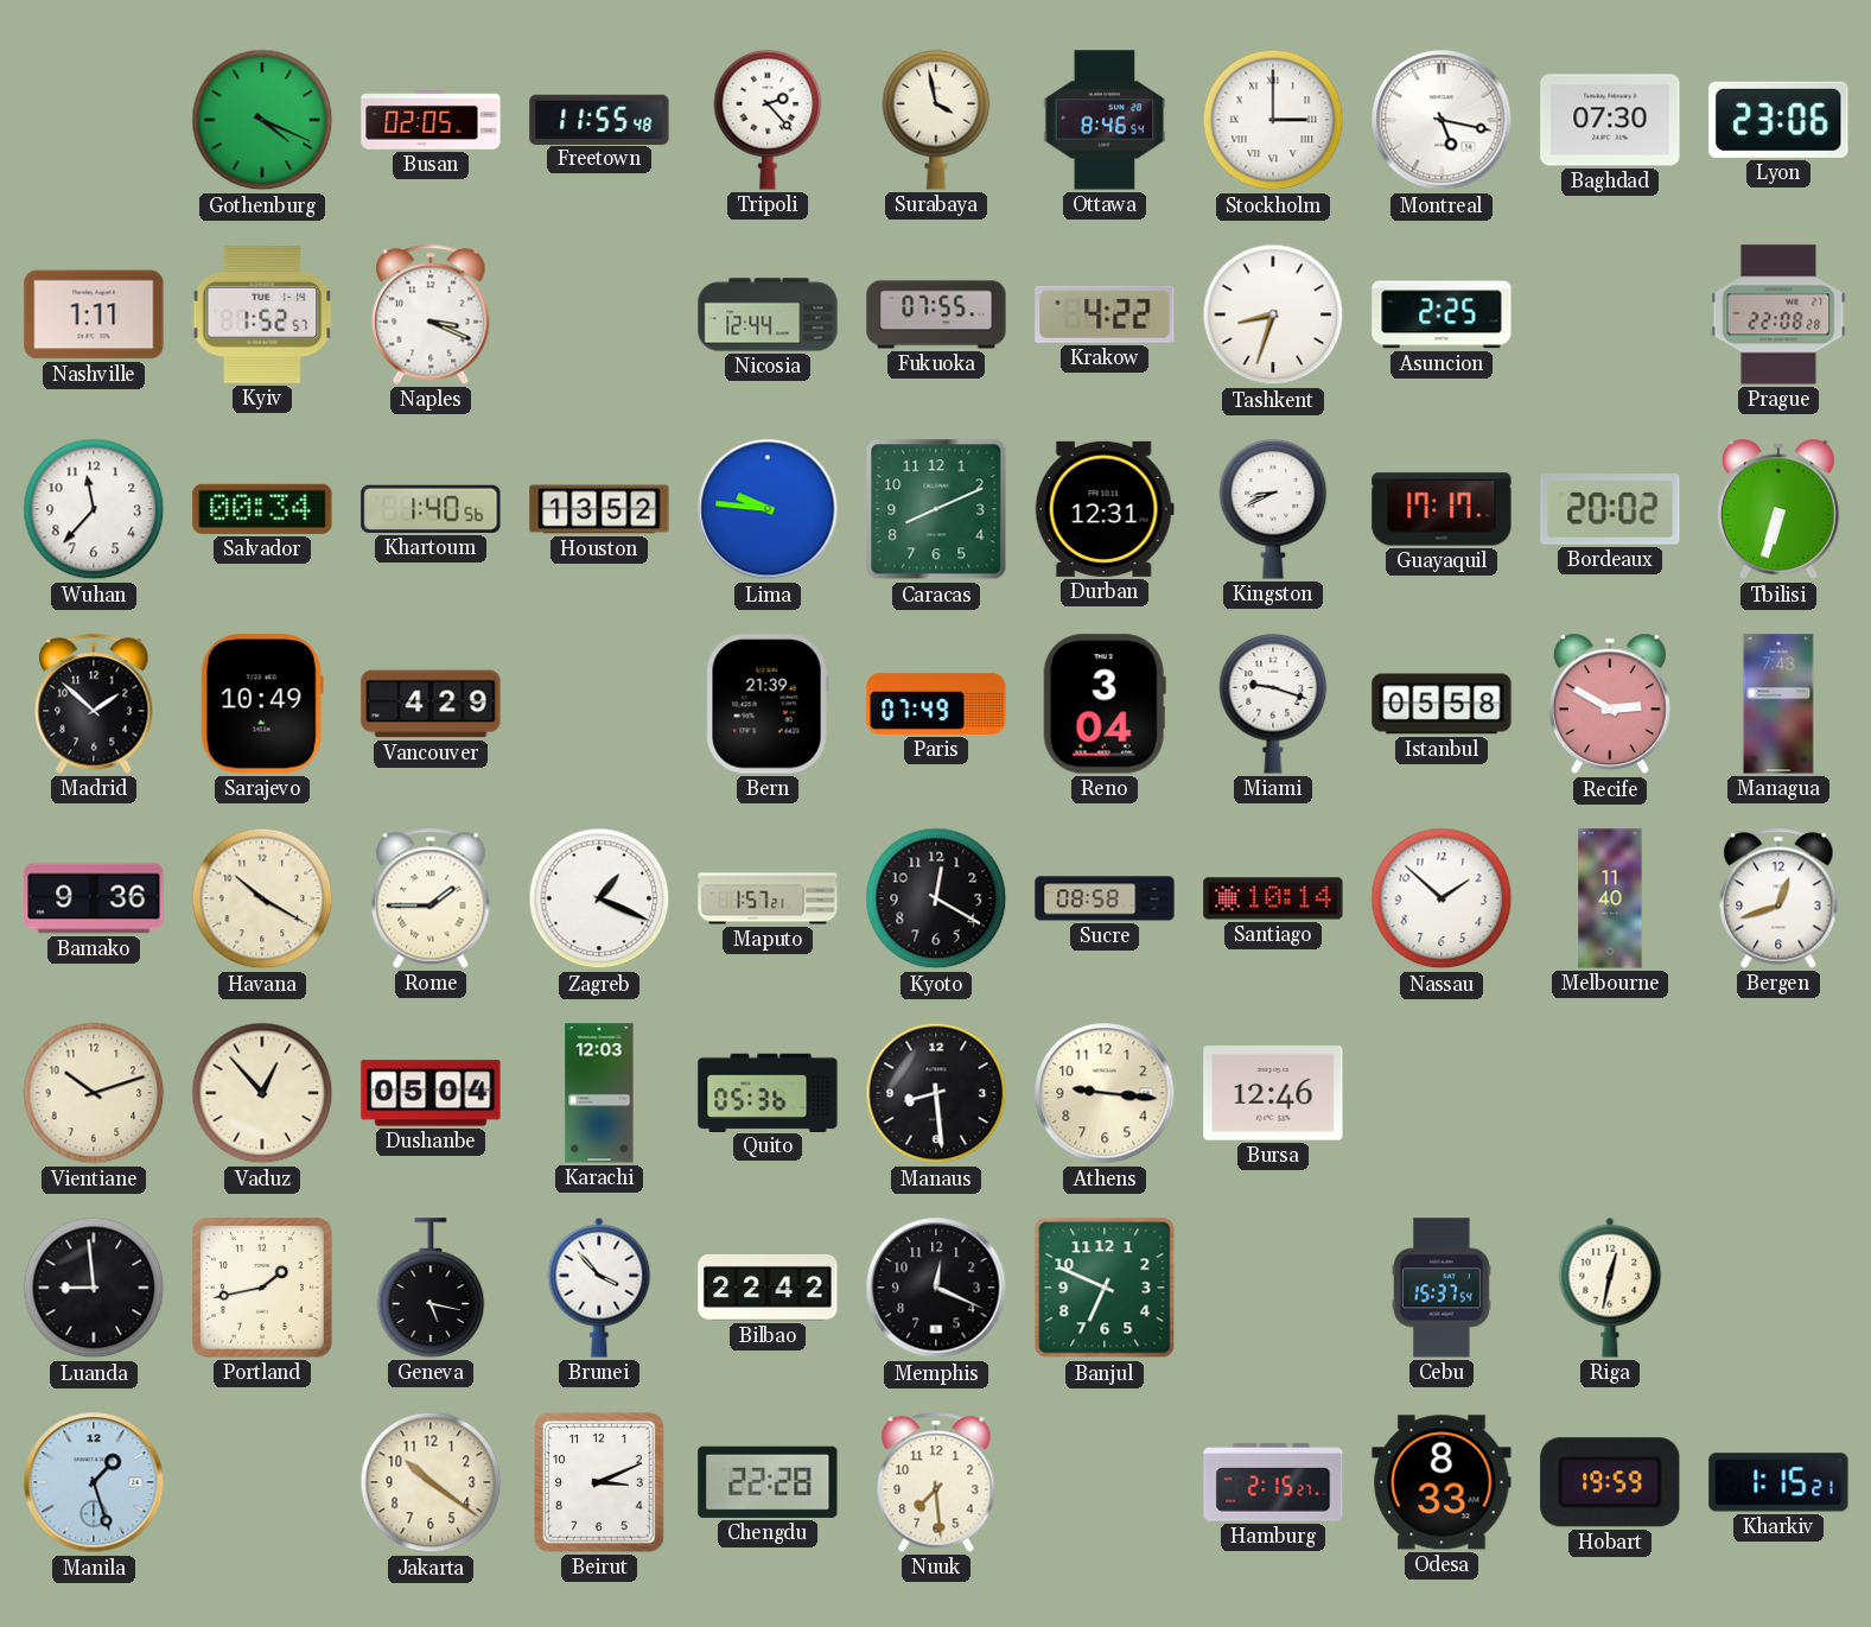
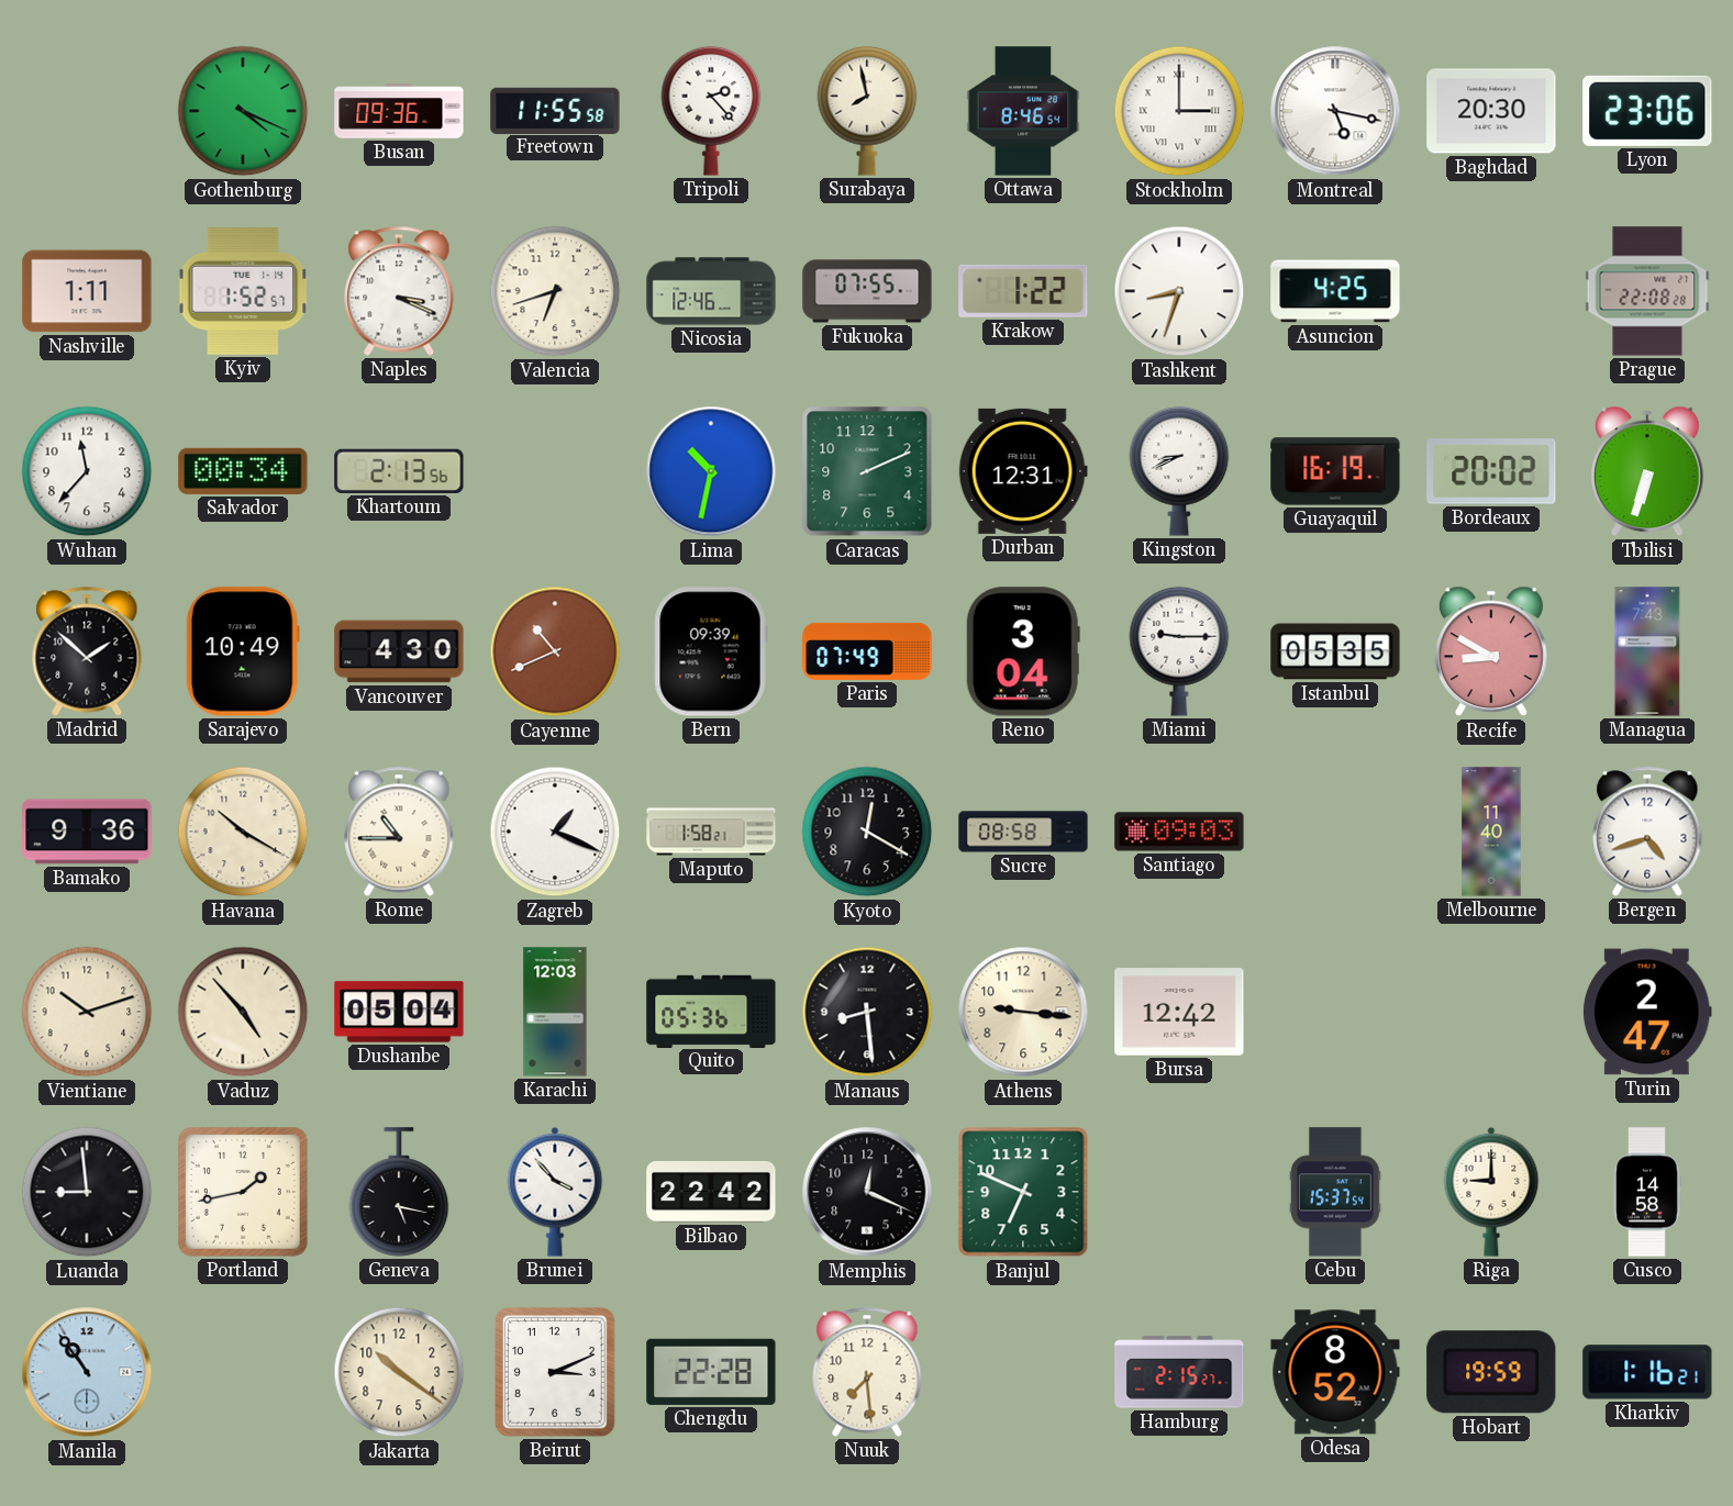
Busan: 02:05 -> 09:36
Freetown: 11:55:48 -> 11:55:58
Surabaya: 3:58 -> 7:58
Baghdad: 07:30 -> 20:30
Valencia: none -> 6:42
Nicosia: 12:44 -> 12:46
Krakow: 4:22 -> 1:22
Asuncion: 2:25 -> 4:25
Khartoum: 1:40 -> 2:13
Houston: 13:52 -> none
Lima: 9:46 -> 10:32
Caracas: 8:11 -> 2:11
Guayaquil: 17:17 -> 16:19
Vancouver: 4:29 -> 4:30
Cayenne: none -> 10:41
Bern: 21:39 -> 09:39
Miami: 9:18 -> 9:15
Istanbul: 05:58 -> 05:35
Recife: 2:50 -> 8:50
Rome: 1:45 -> 10:45
Maputo: 1:57 -> 1:58
Santiago: 10:14 -> 09:03
Nassau: 1:52 -> none
Bergen: 12:42 -> 4:42
Vaduz: 12:53 -> 4:53
Bursa: 12:46 -> 12:42
Turin: none -> 2:47
Riga: 12:32 -> 9:00
Cusco: none -> 14:58
Manila: 1:27 -> 10:54
Odesa: 8:33 -> 8:52
Kharkiv: 1:15 -> 1:16
